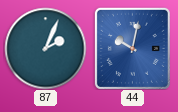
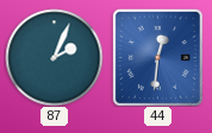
44: 10:02 -> 12:31
